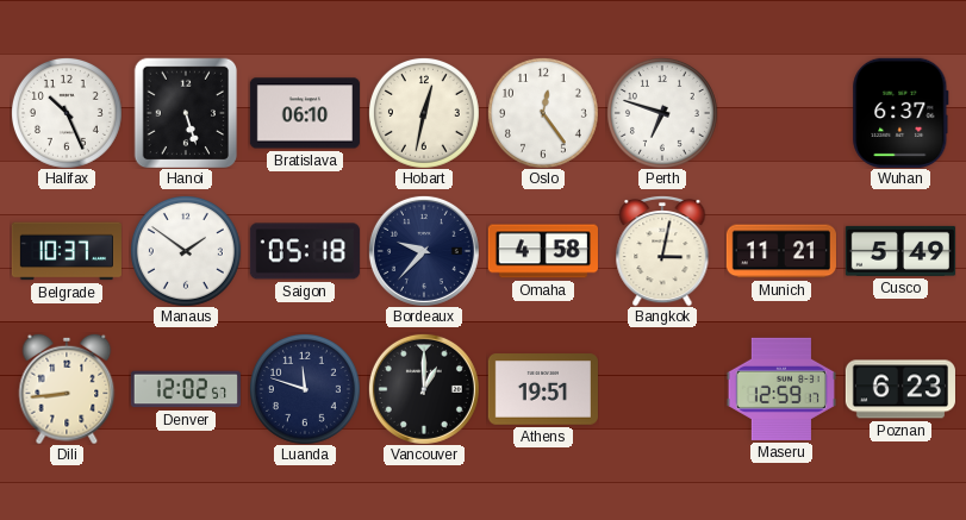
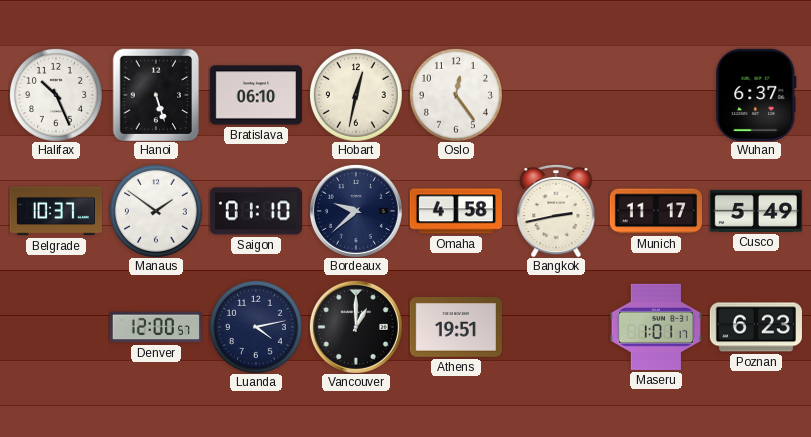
Perth: 6:48 -> none
Saigon: 05:18 -> 01:10
Bordeaux: 9:37 -> 9:38
Bangkok: 3:02 -> 2:43
Munich: 11:21 -> 11:17
Dili: 8:44 -> none
Denver: 12:02 -> 12:00
Luanda: 11:48 -> 4:13
Maseru: 12:59 -> 1:01
